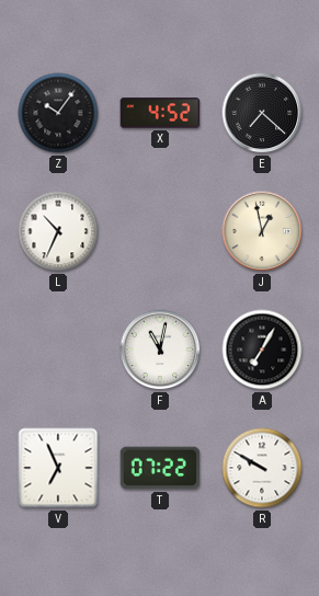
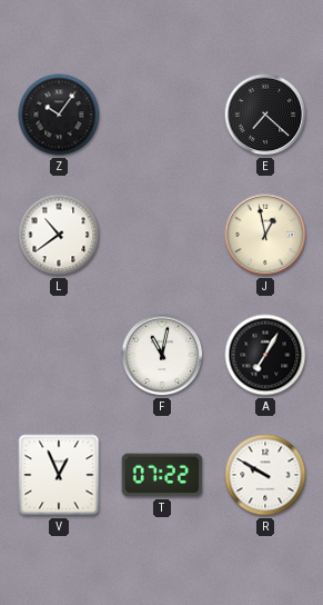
X: 4:52 -> none
L: 10:34 -> 10:39
V: 6:56 -> 12:56
